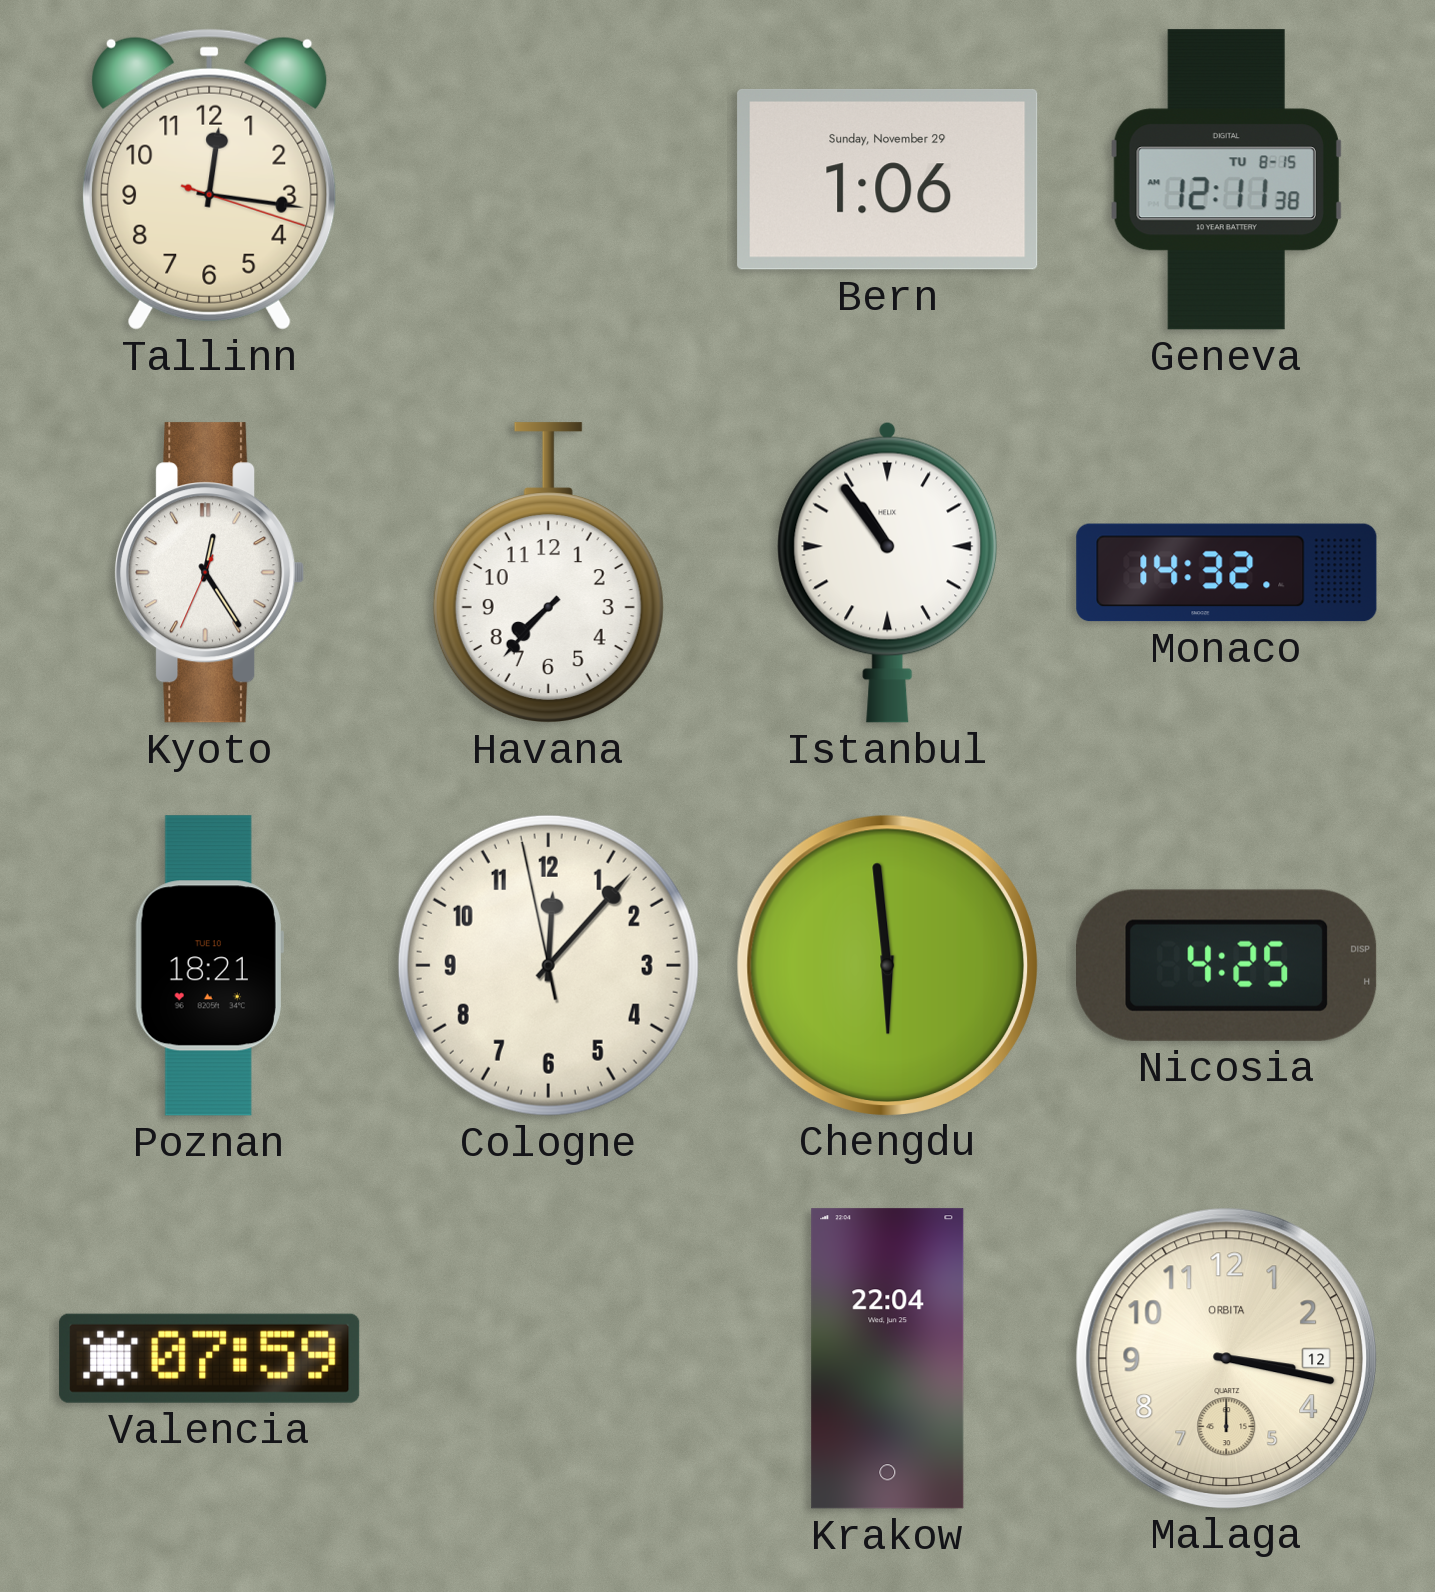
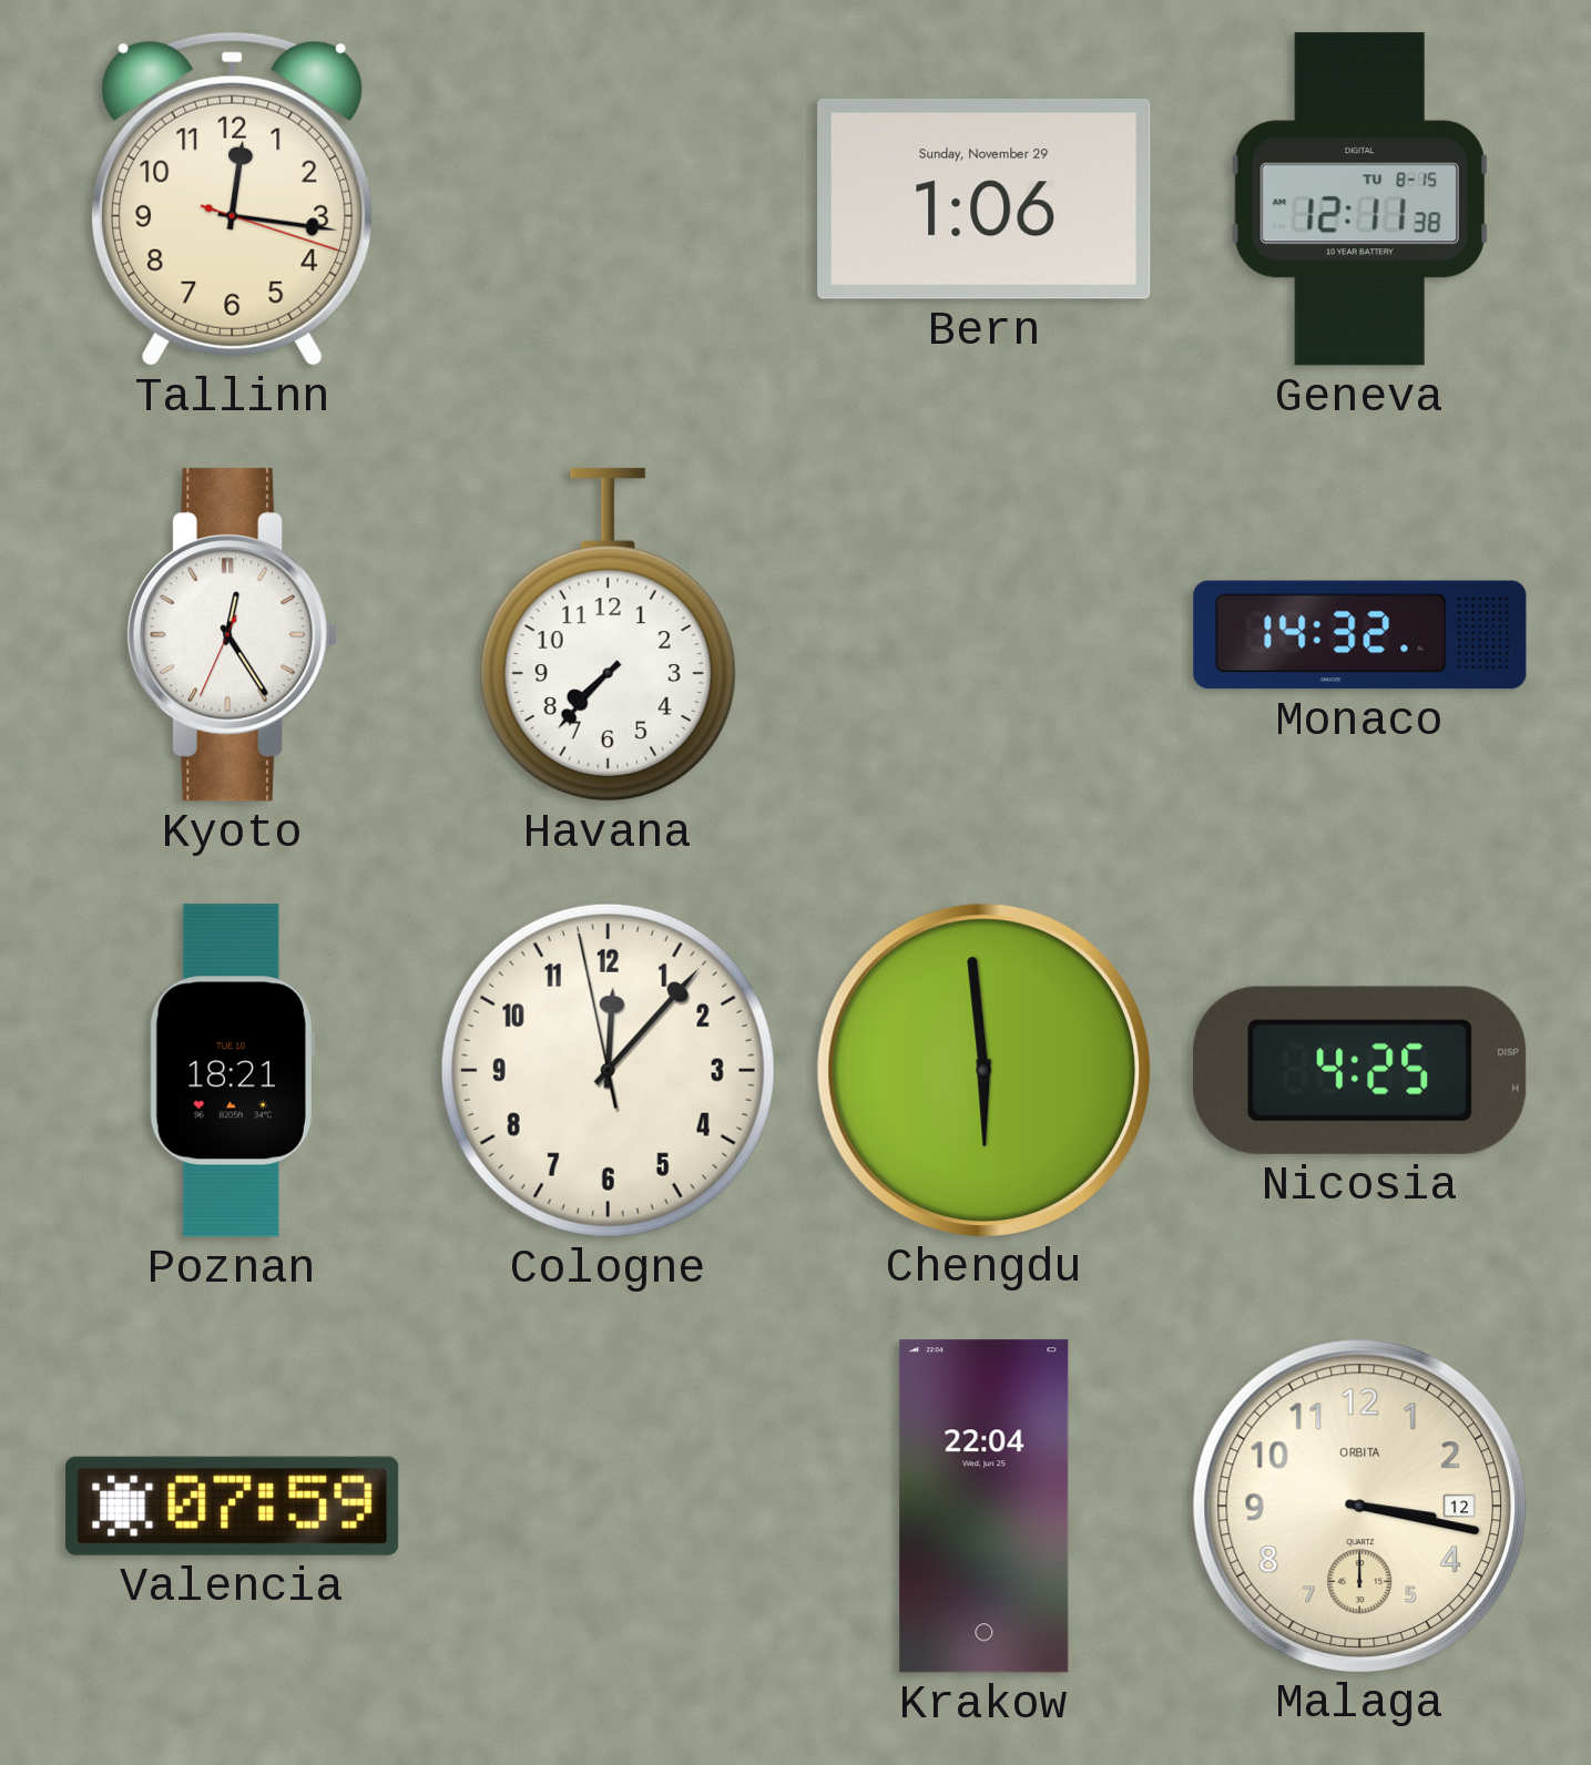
Istanbul: 10:54 -> none
